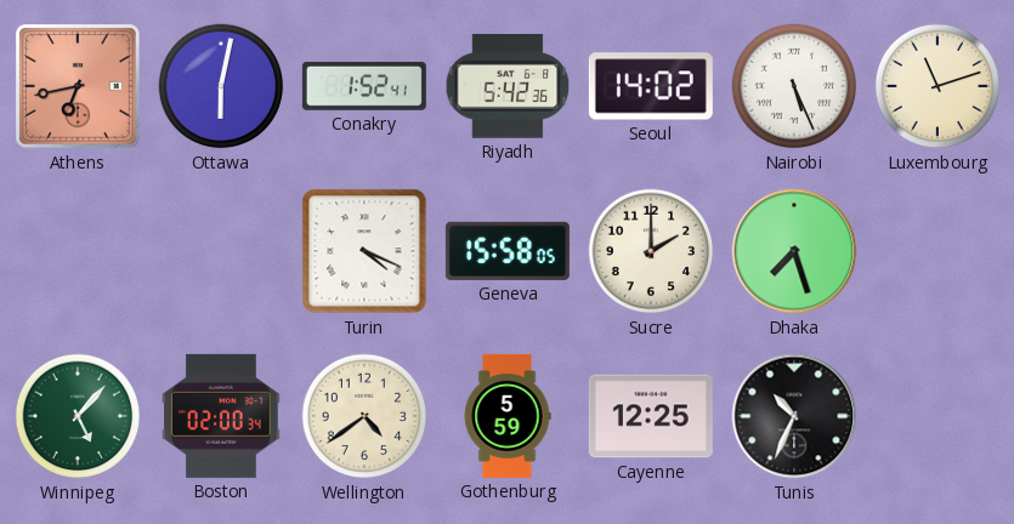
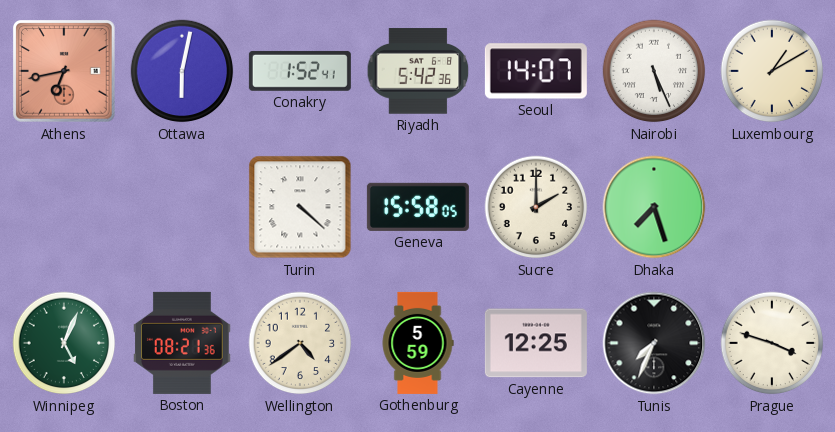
Seoul: 14:02 -> 14:07
Luxembourg: 11:12 -> 1:10
Turin: 4:19 -> 4:22
Winnipeg: 5:07 -> 5:04
Boston: 02:00 -> 08:21
Tunis: 10:34 -> 7:34
Prague: none -> 3:48
